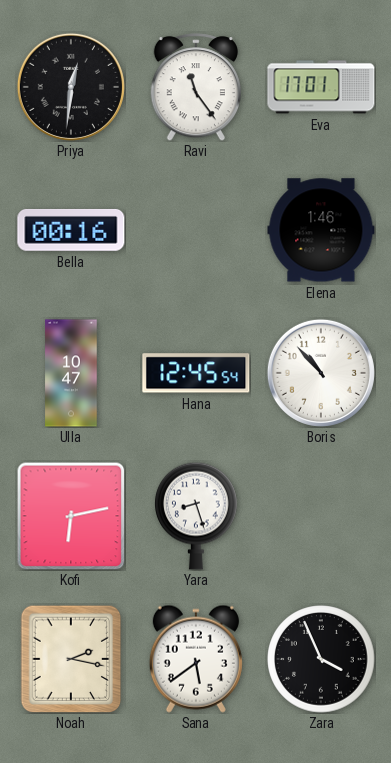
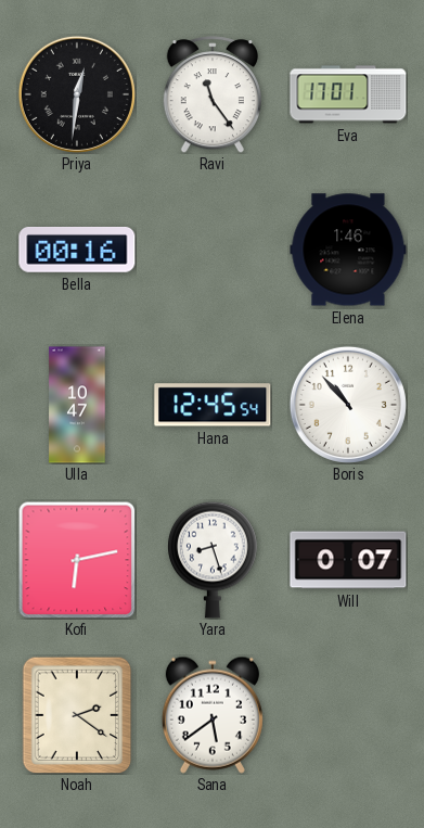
Will: none -> 0:07
Noah: 2:17 -> 2:21
Zara: 3:56 -> none
